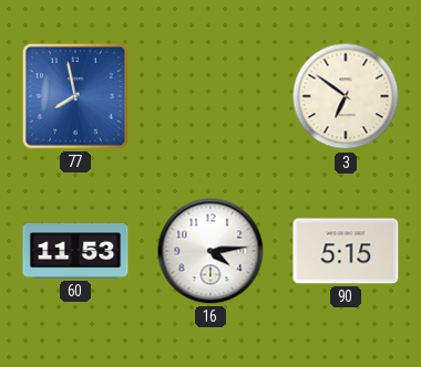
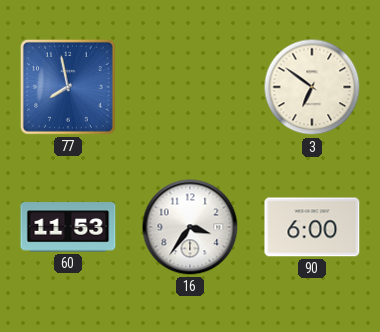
16: 4:14 -> 3:36
90: 5:15 -> 6:00
